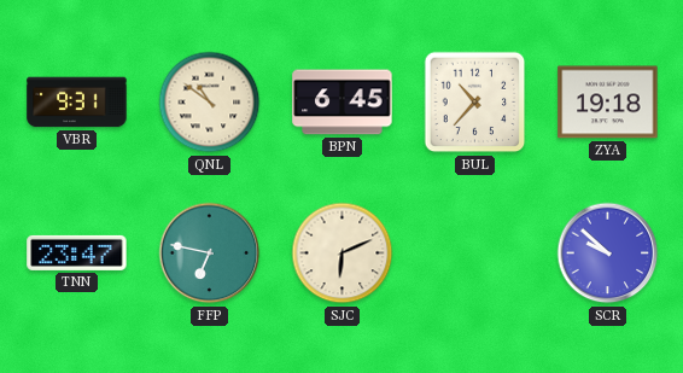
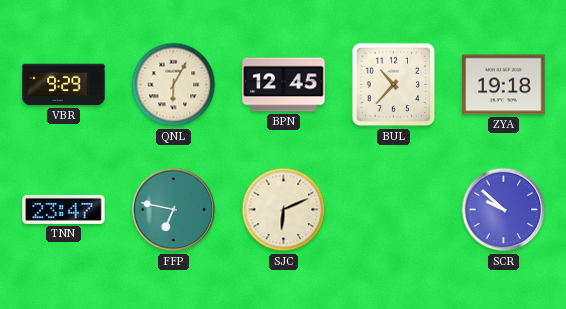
VBR: 9:31 -> 9:29
QNL: 10:51 -> 6:05
BPN: 6:45 -> 12:45
